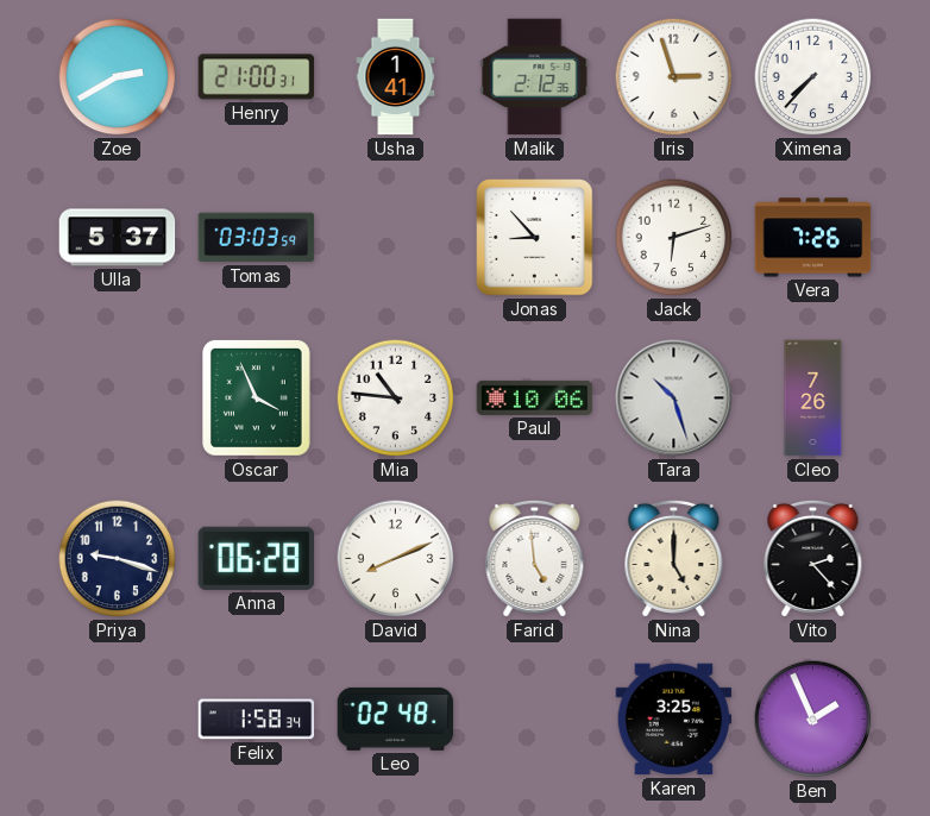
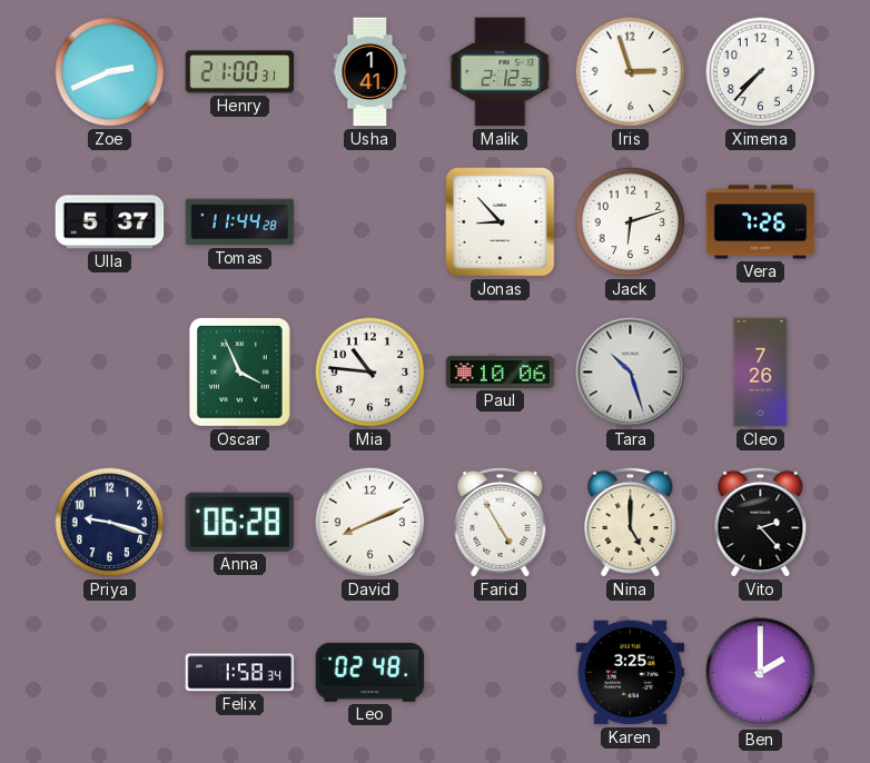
Zoe: 2:40 -> 2:41
Tomas: 03:03 -> 11:44
Farid: 4:59 -> 4:55
Ben: 1:56 -> 2:00
